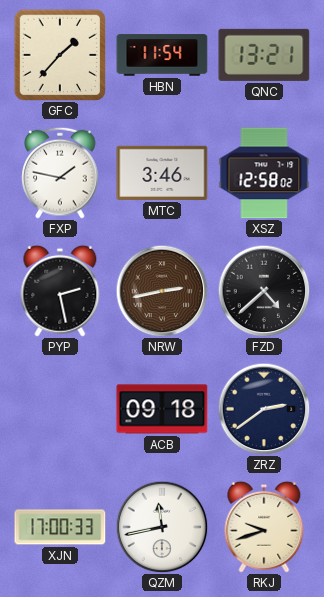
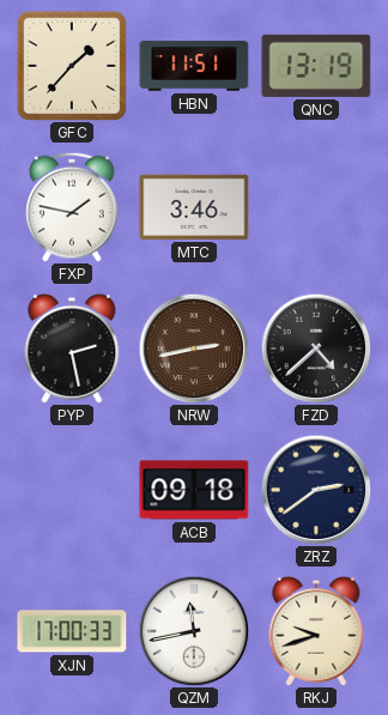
HBN: 11:54 -> 11:51
QNC: 13:21 -> 13:19
XSZ: 12:58 -> none
